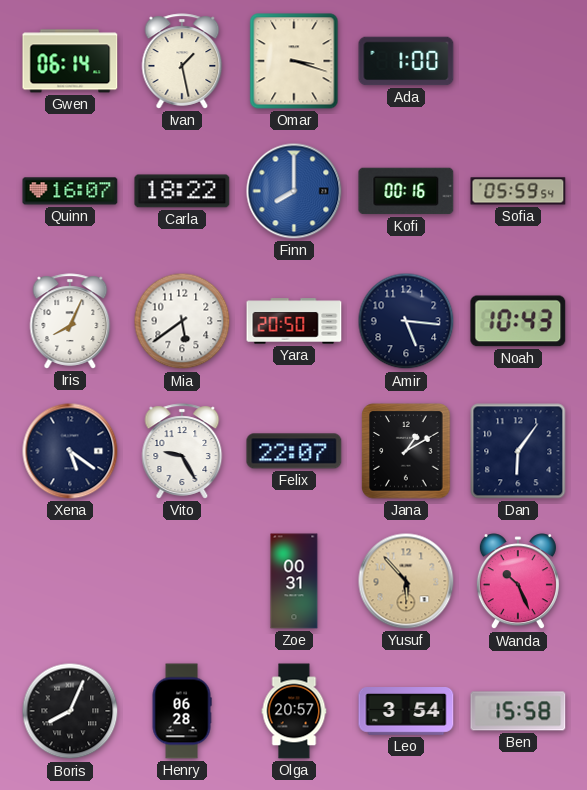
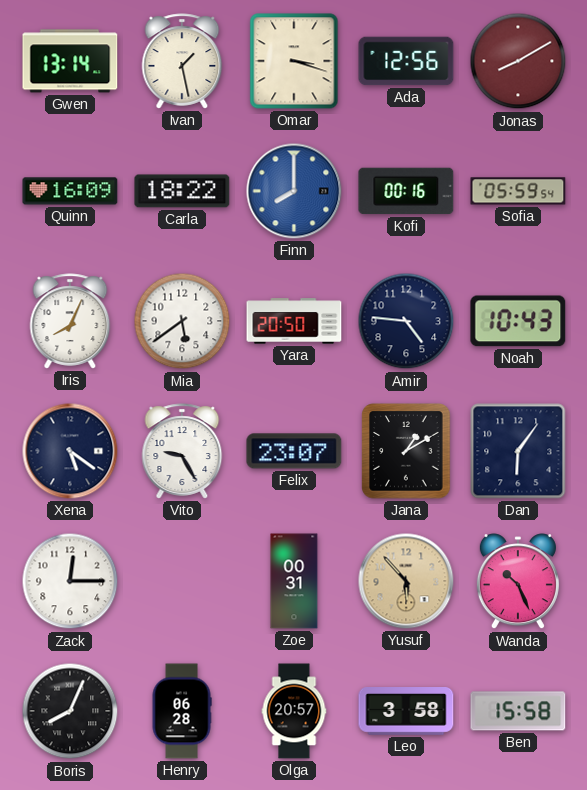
Gwen: 06:14 -> 13:14
Ada: 1:00 -> 12:56
Jonas: none -> 8:10
Quinn: 16:07 -> 16:09
Amir: 5:16 -> 4:46
Felix: 22:07 -> 23:07
Zack: none -> 12:15
Leo: 3:54 -> 3:58
